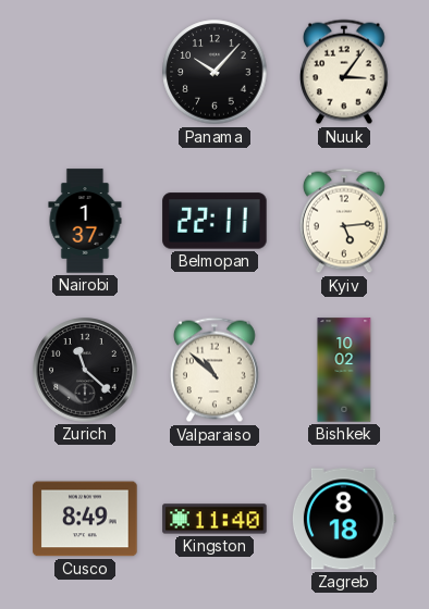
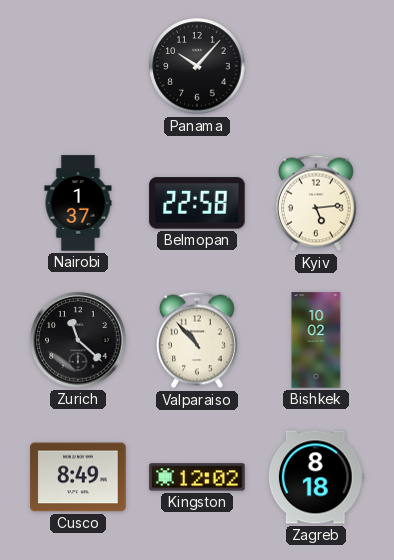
Nuuk: 3:06 -> none
Belmopan: 22:11 -> 22:58
Valparaiso: 10:52 -> 10:53
Kingston: 11:40 -> 12:02
